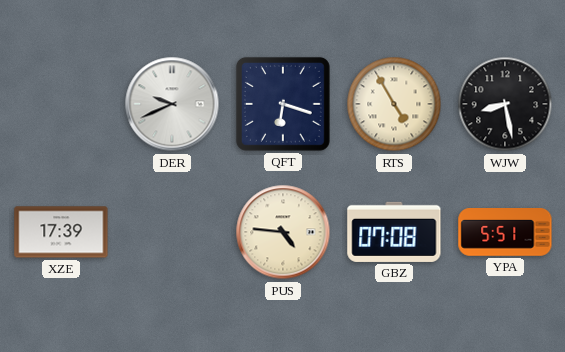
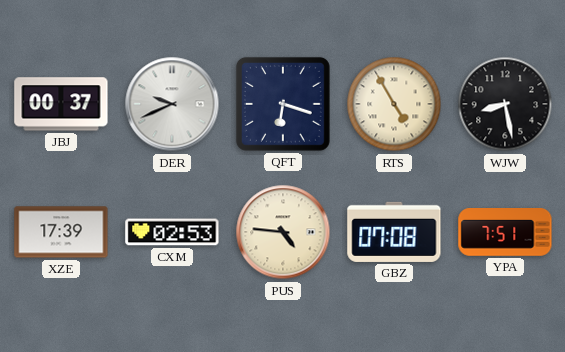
JBJ: none -> 00:37
CXM: none -> 02:53
YPA: 5:51 -> 7:51
